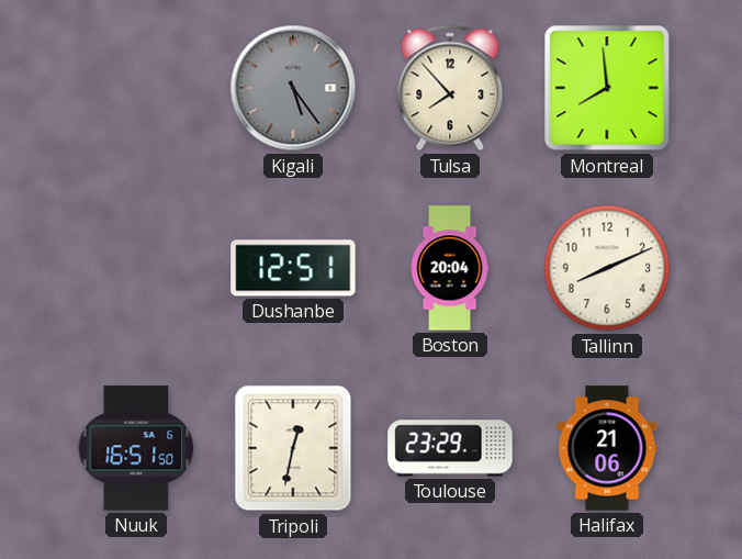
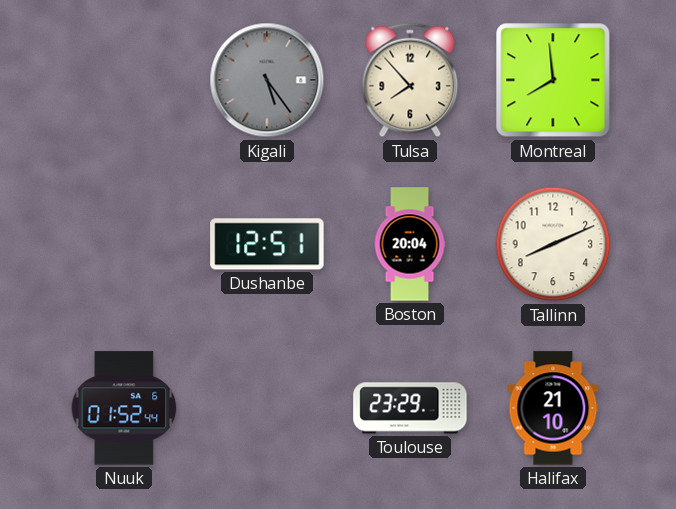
Nuuk: 16:51 -> 01:52
Tripoli: 12:32 -> none
Halifax: 21:06 -> 21:10
